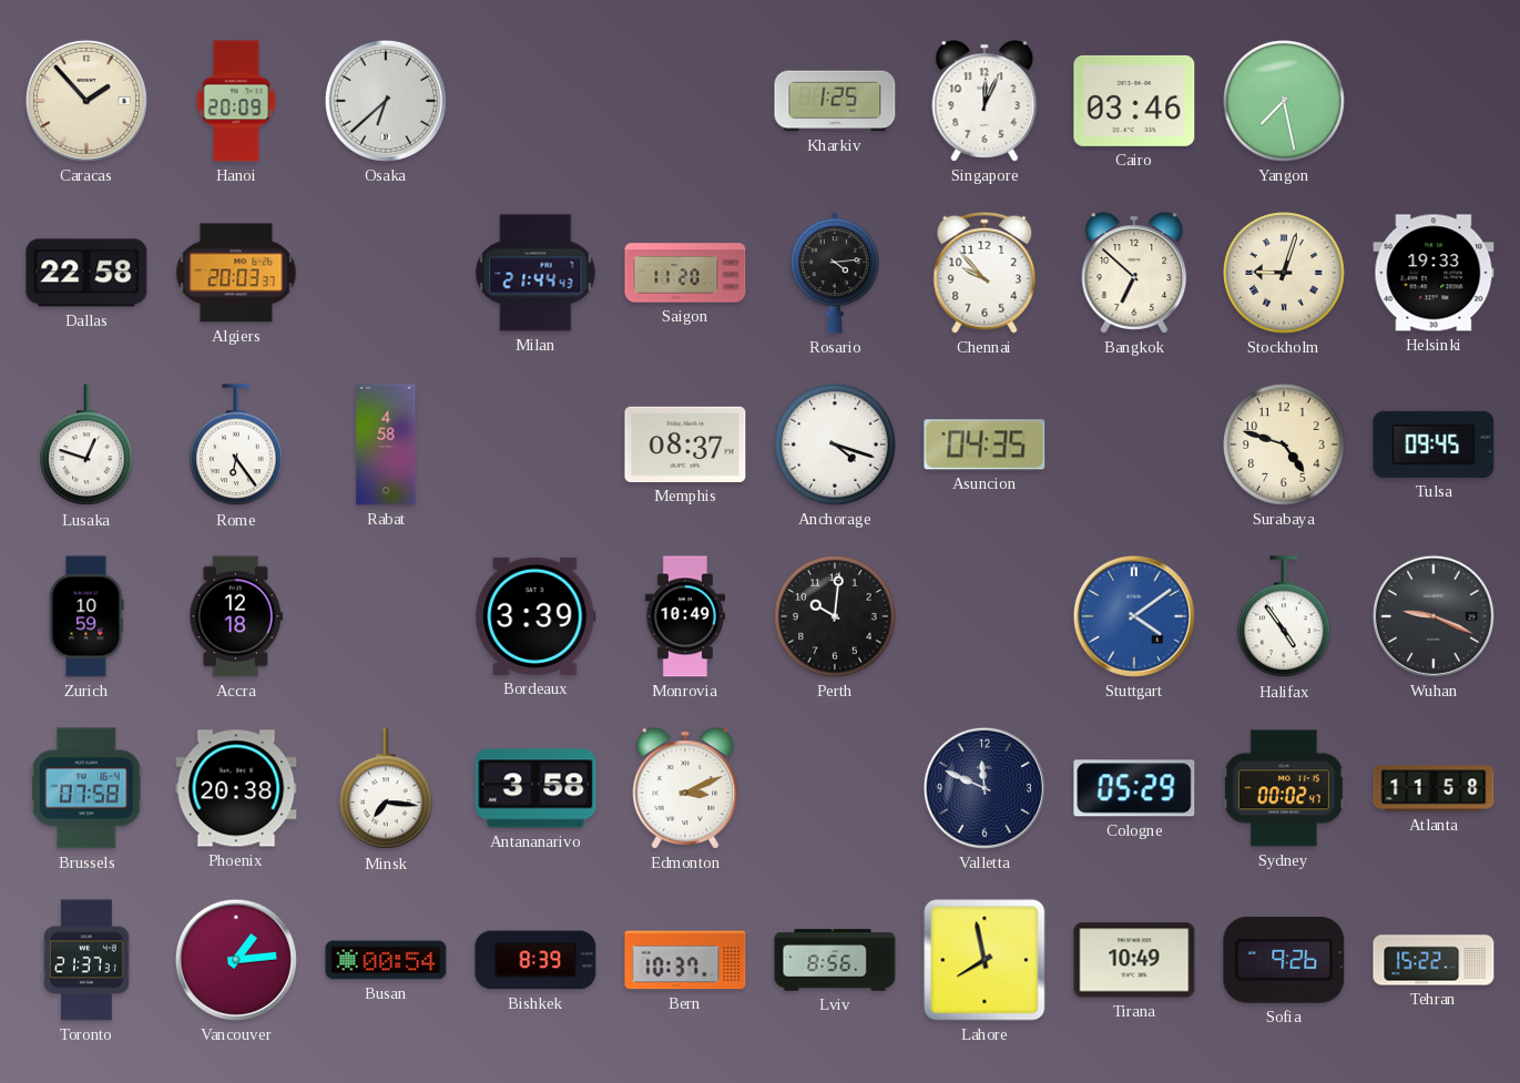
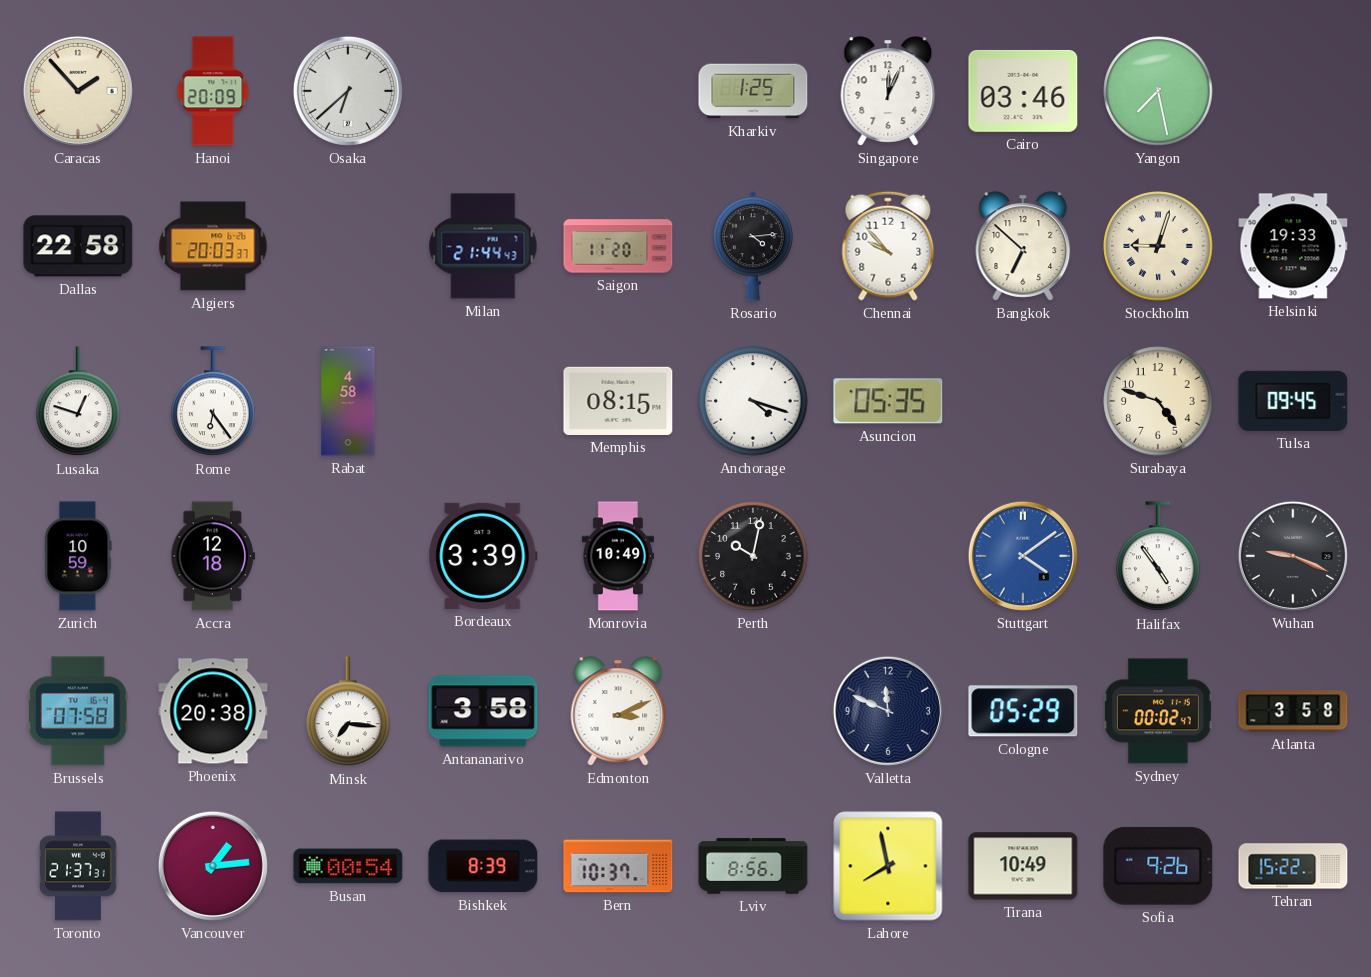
Memphis: 08:37 -> 08:15
Asuncion: 04:35 -> 05:35
Perth: 10:01 -> 10:02
Atlanta: 11:58 -> 3:58
